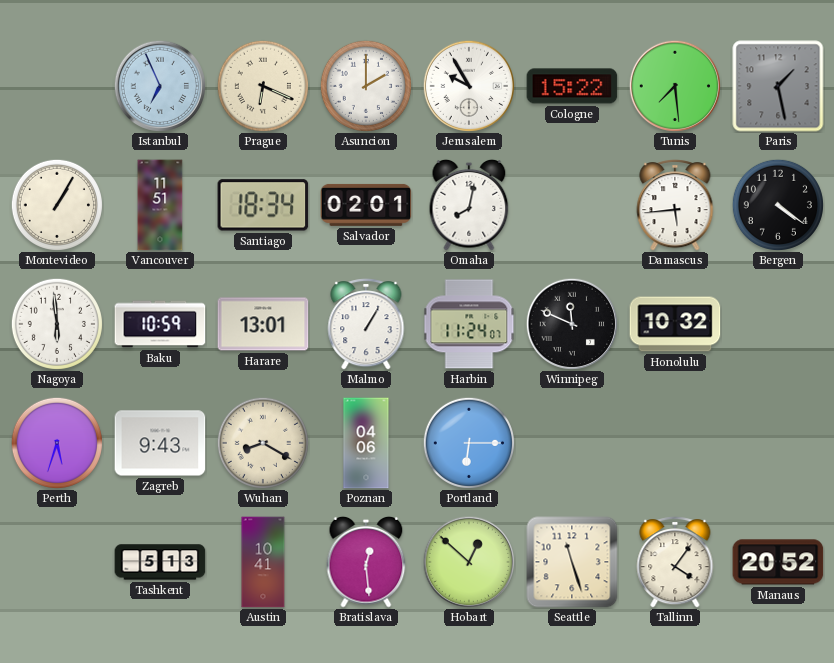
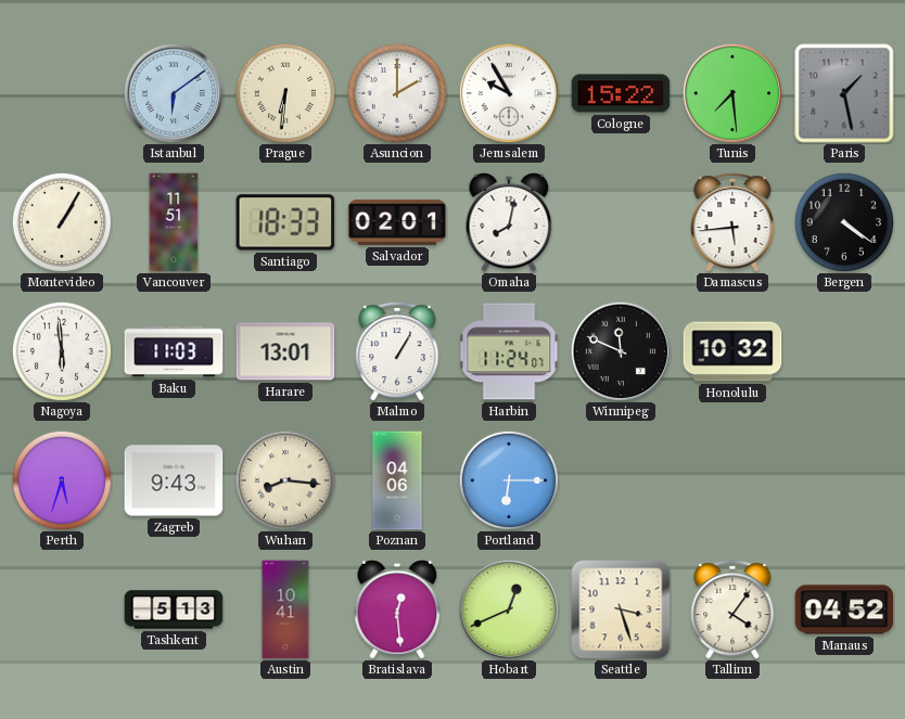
Istanbul: 6:56 -> 6:09
Prague: 6:19 -> 6:31
Santiago: 18:34 -> 18:33
Baku: 10:59 -> 11:03
Wuhan: 8:20 -> 8:16
Hobart: 12:52 -> 12:41
Seattle: 11:27 -> 3:27
Manaus: 20:52 -> 04:52
